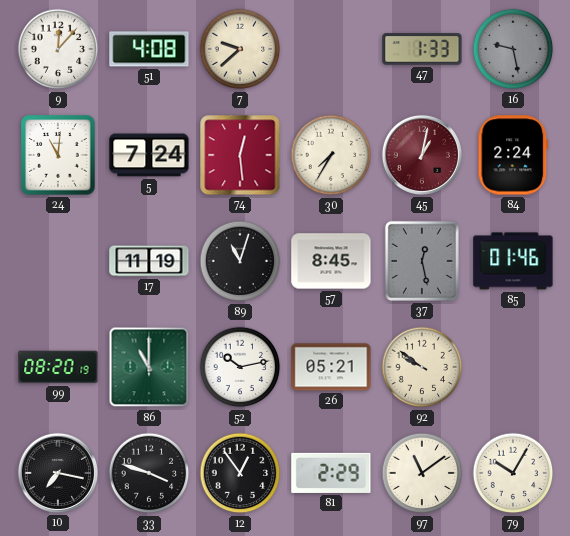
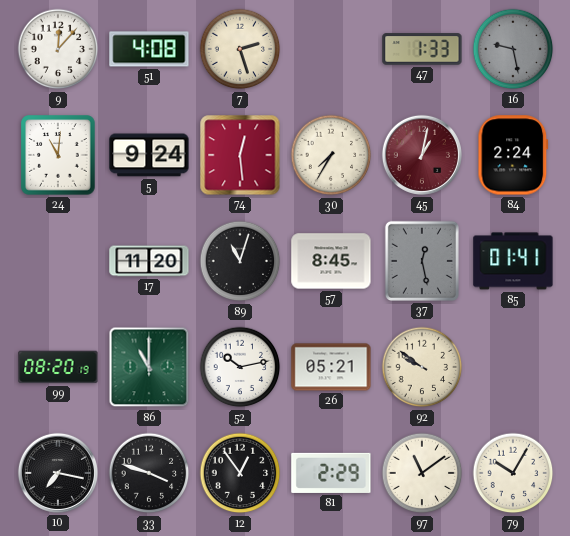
7: 9:38 -> 2:27
5: 7:24 -> 9:24
17: 11:19 -> 11:20
85: 01:46 -> 01:41
